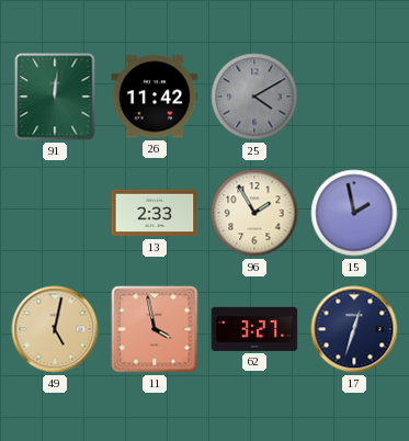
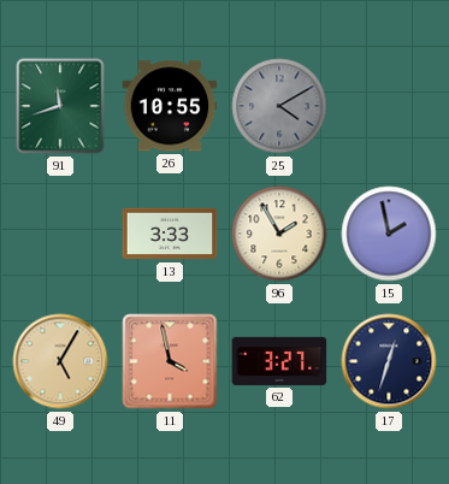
91: 12:01 -> 11:42
26: 11:42 -> 10:55
13: 2:33 -> 3:33
49: 5:02 -> 5:05
